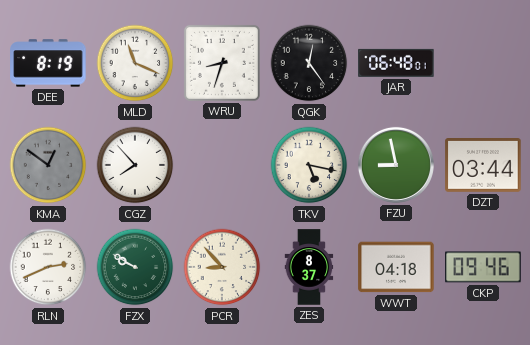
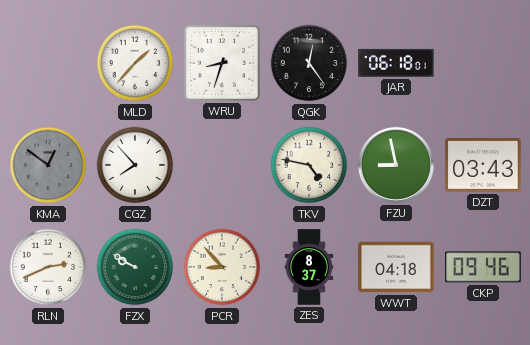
DEE: 8:19 -> none
MLD: 11:19 -> 1:37
JAR: 06:48 -> 06:18
TKV: 5:17 -> 4:47
DZT: 03:44 -> 03:43
